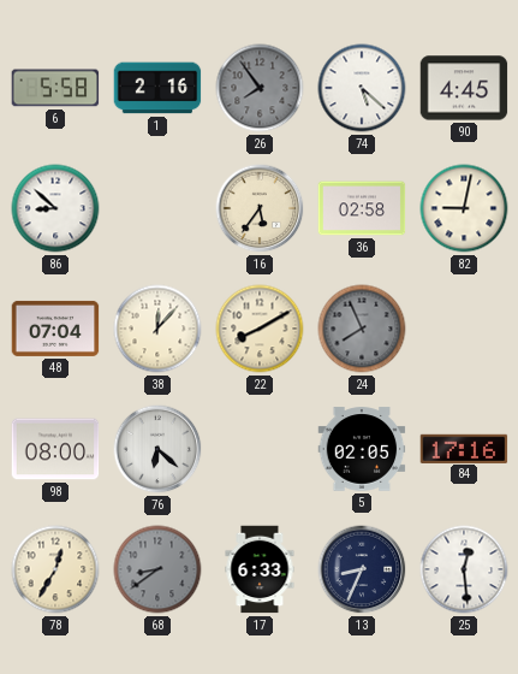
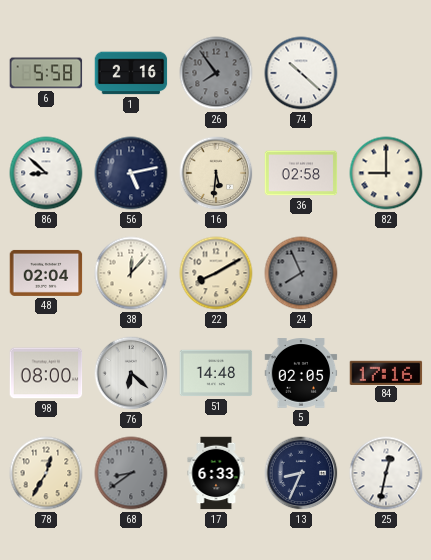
74: 5:22 -> 10:22
90: 4:45 -> none
56: none -> 5:13
16: 5:36 -> 5:31
82: 9:02 -> 9:00
48: 07:04 -> 02:04
51: none -> 14:48
25: 12:29 -> 12:32
